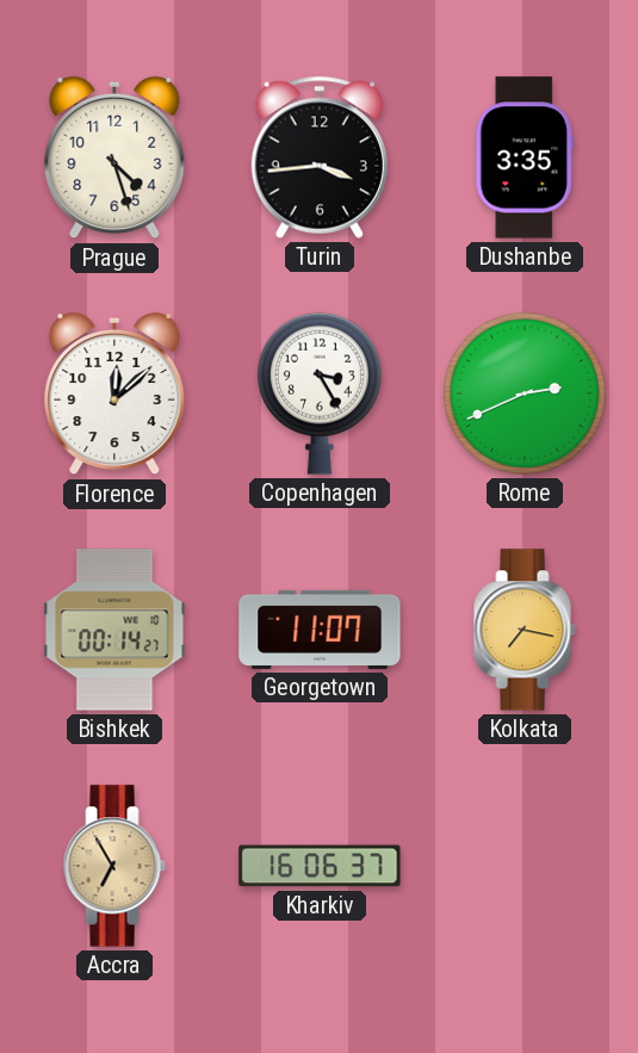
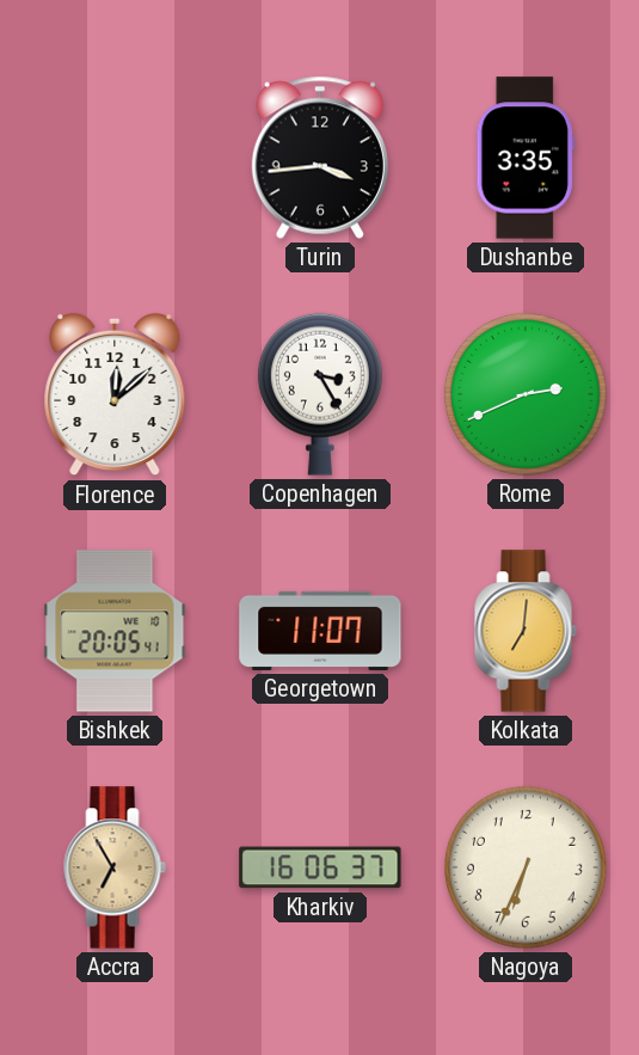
Prague: 4:27 -> none
Bishkek: 00:14 -> 20:05
Kolkata: 7:17 -> 7:01
Nagoya: none -> 6:34
